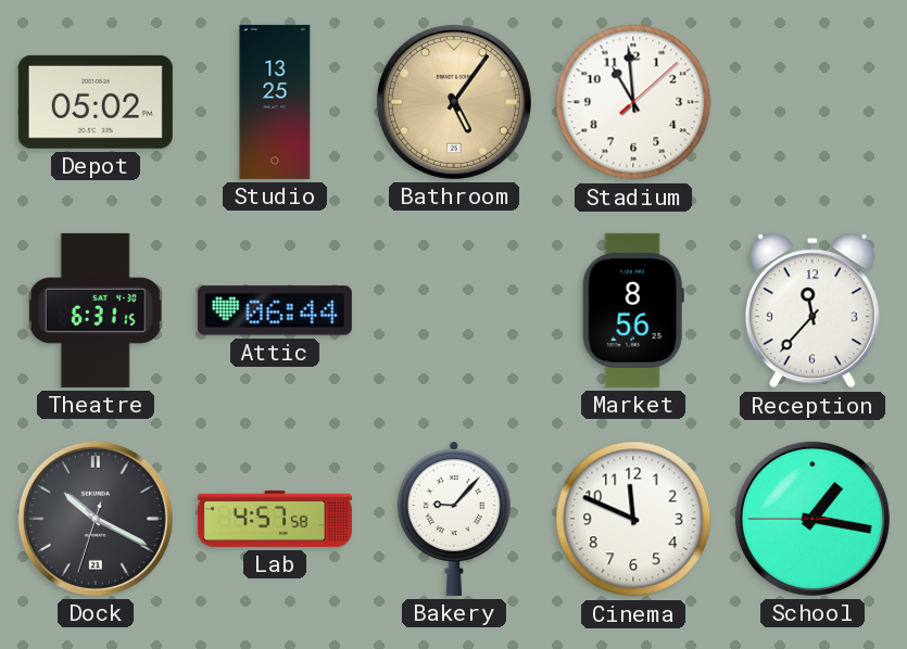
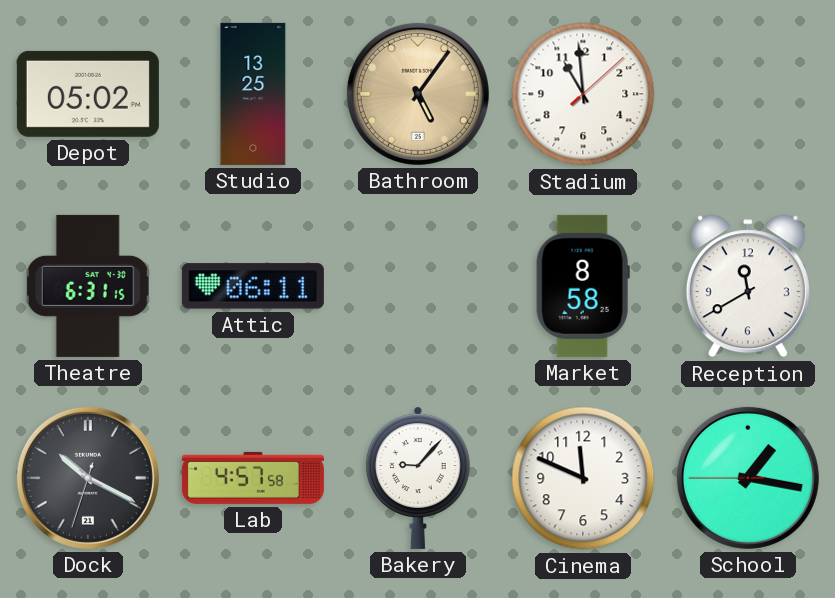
Attic: 06:44 -> 06:11
Market: 8:56 -> 8:58
Reception: 11:37 -> 11:40
